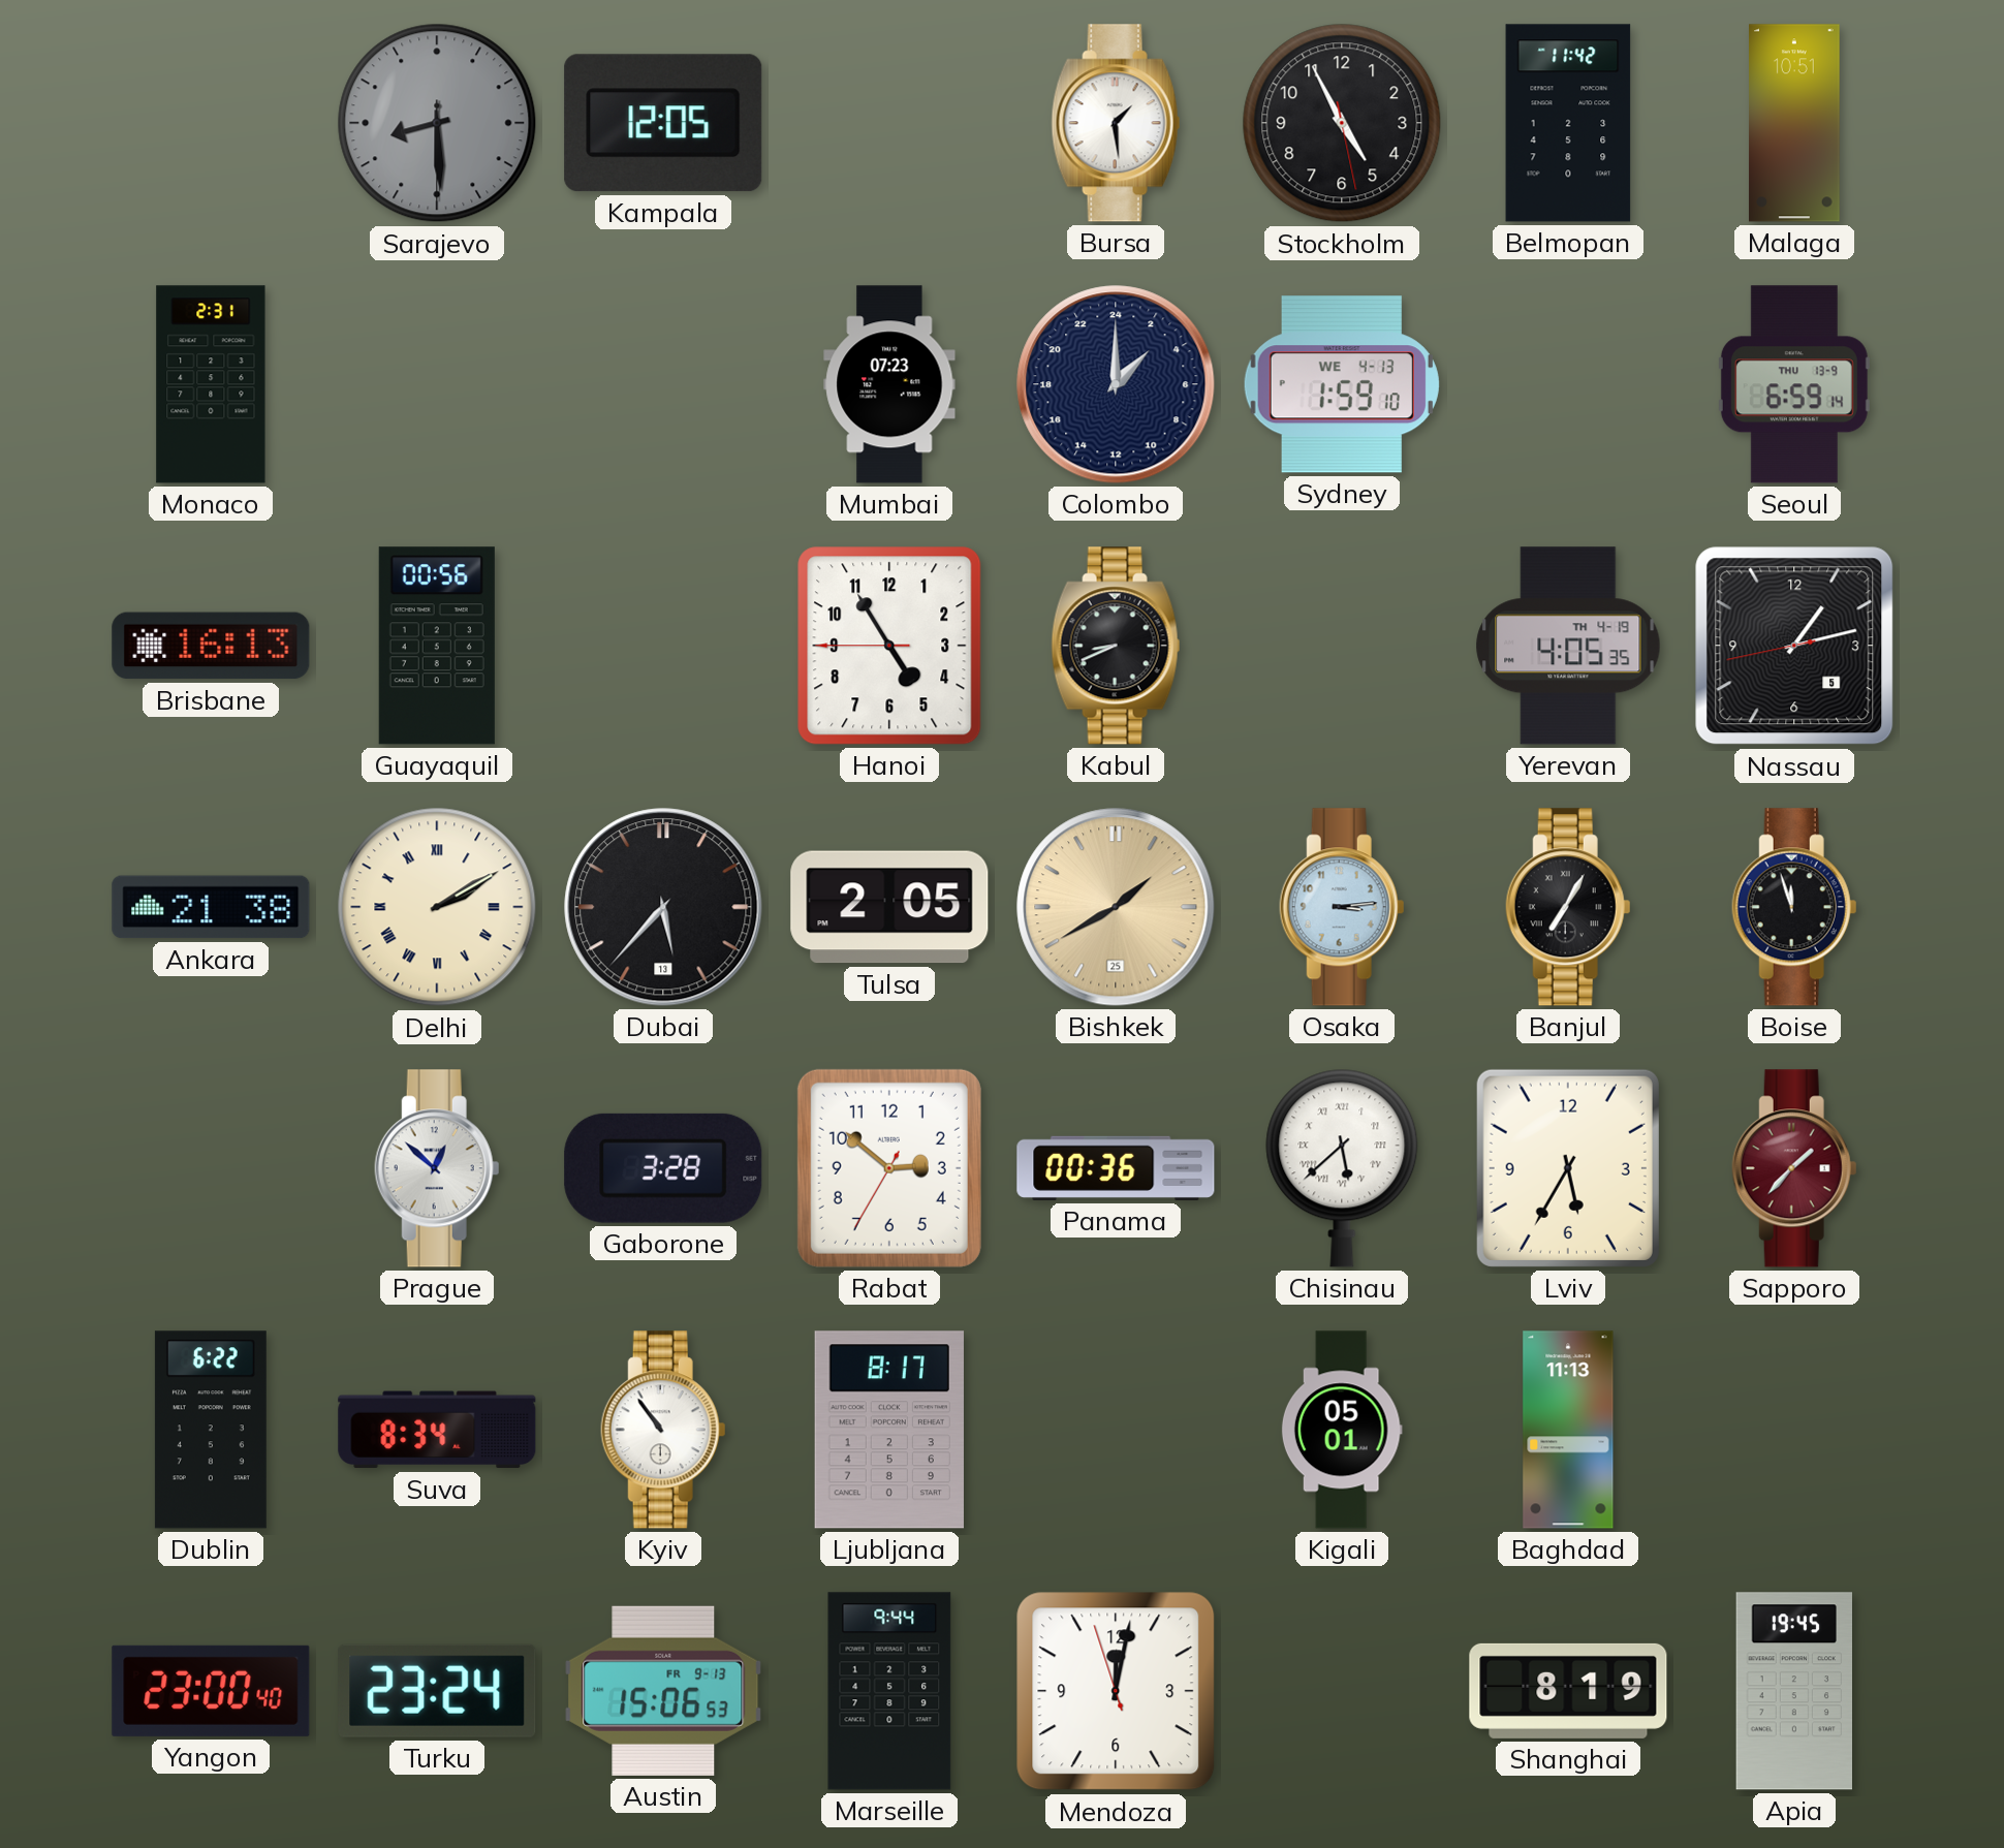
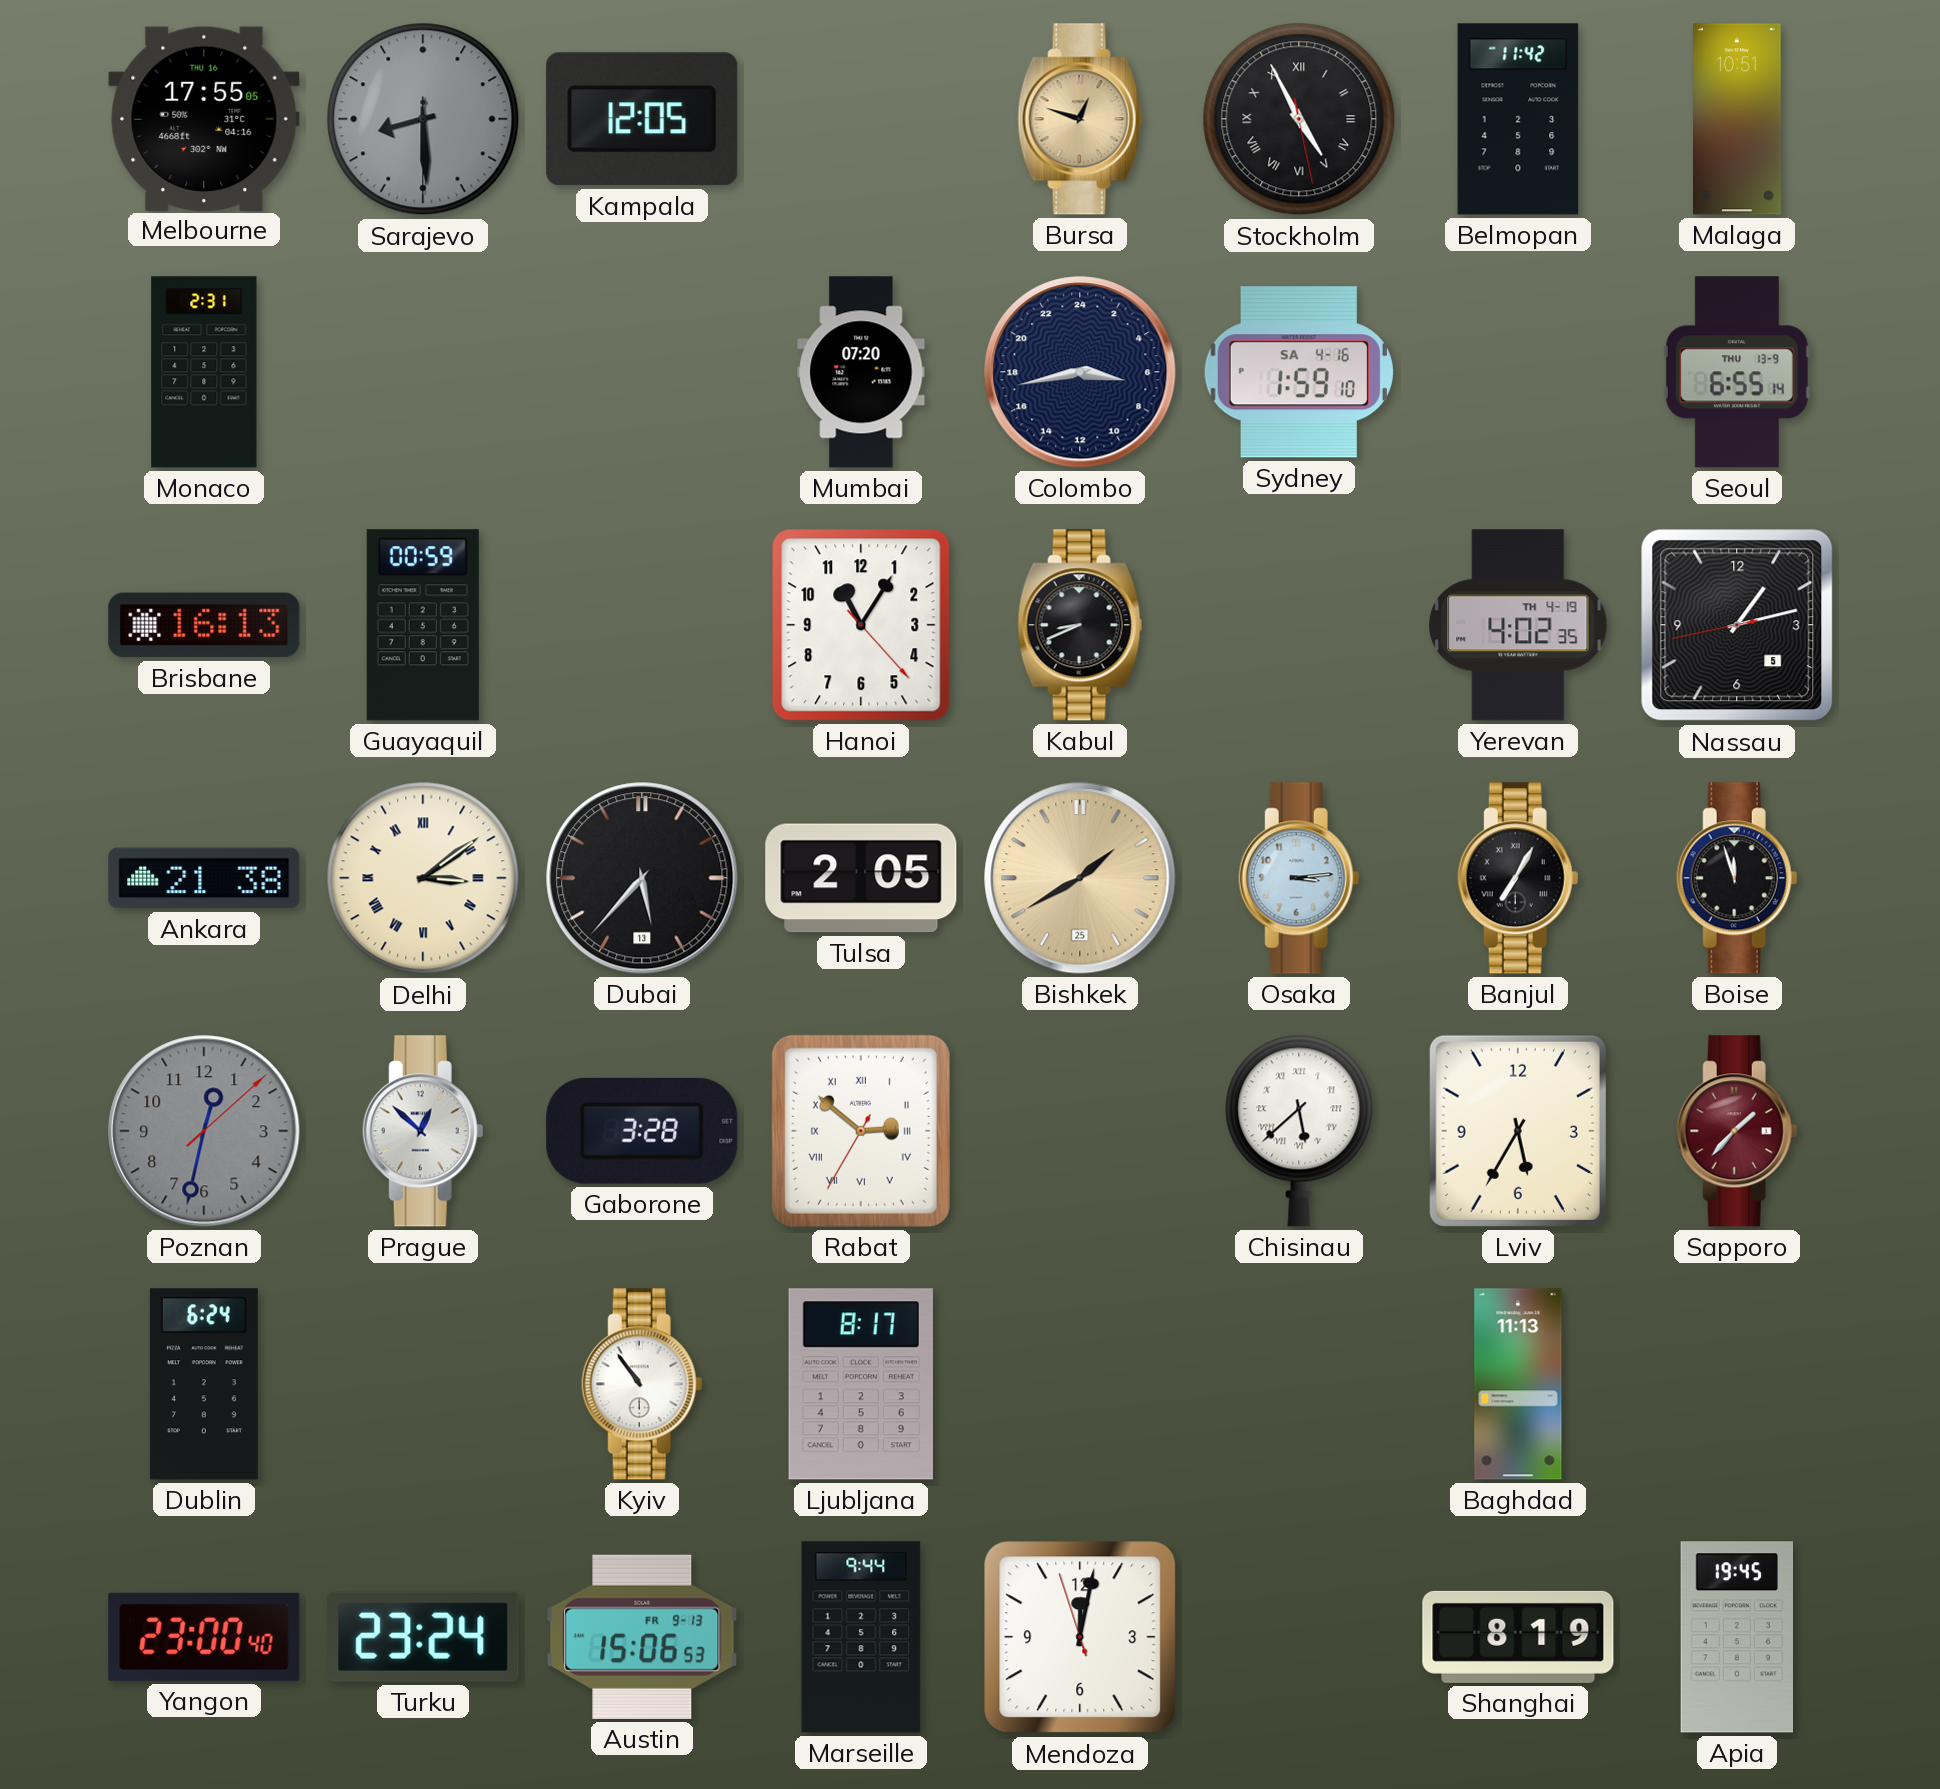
Melbourne: none -> 17:55
Bursa: 1:29 -> 12:48
Bursa dial: white -> champagne
Stockholm numerals: Arabic -> Roman
Mumbai: 07:23 -> 07:20
Colombo: 3:00 -> 6:43
Sydney date: WE 4-13 -> SA 4-16
Seoul: 6:59 -> 6:55
Guayaquil: 00:56 -> 00:59
Hanoi: 4:54 -> 11:05
Yerevan: 4:05 -> 4:02
Delhi: 2:10 -> 3:09
Poznan: none -> 12:32
Rabat numerals: Arabic -> Roman
Panama: 00:36 -> none
Dublin: 6:22 -> 6:24
Suva: 8:34 -> none
Kigali: 05:01 -> none
